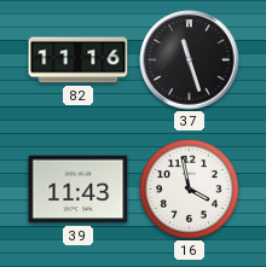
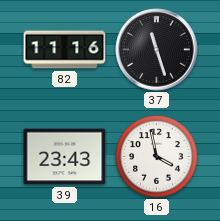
39: 11:43 -> 23:43
